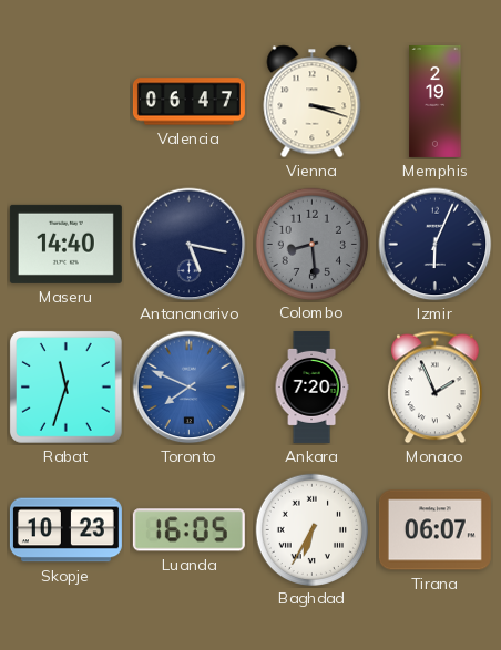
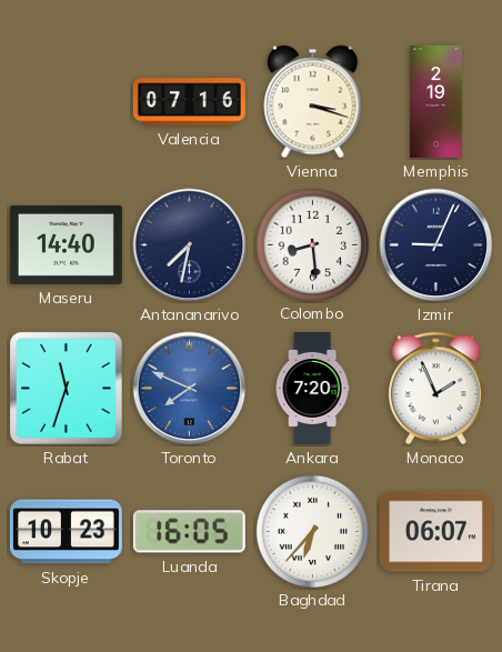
Valencia: 06:47 -> 07:16
Antananarivo: 5:17 -> 7:32
Colombo dial: grey -> white
Izmir: 6:04 -> 9:04
Baghdad: 6:35 -> 6:37
